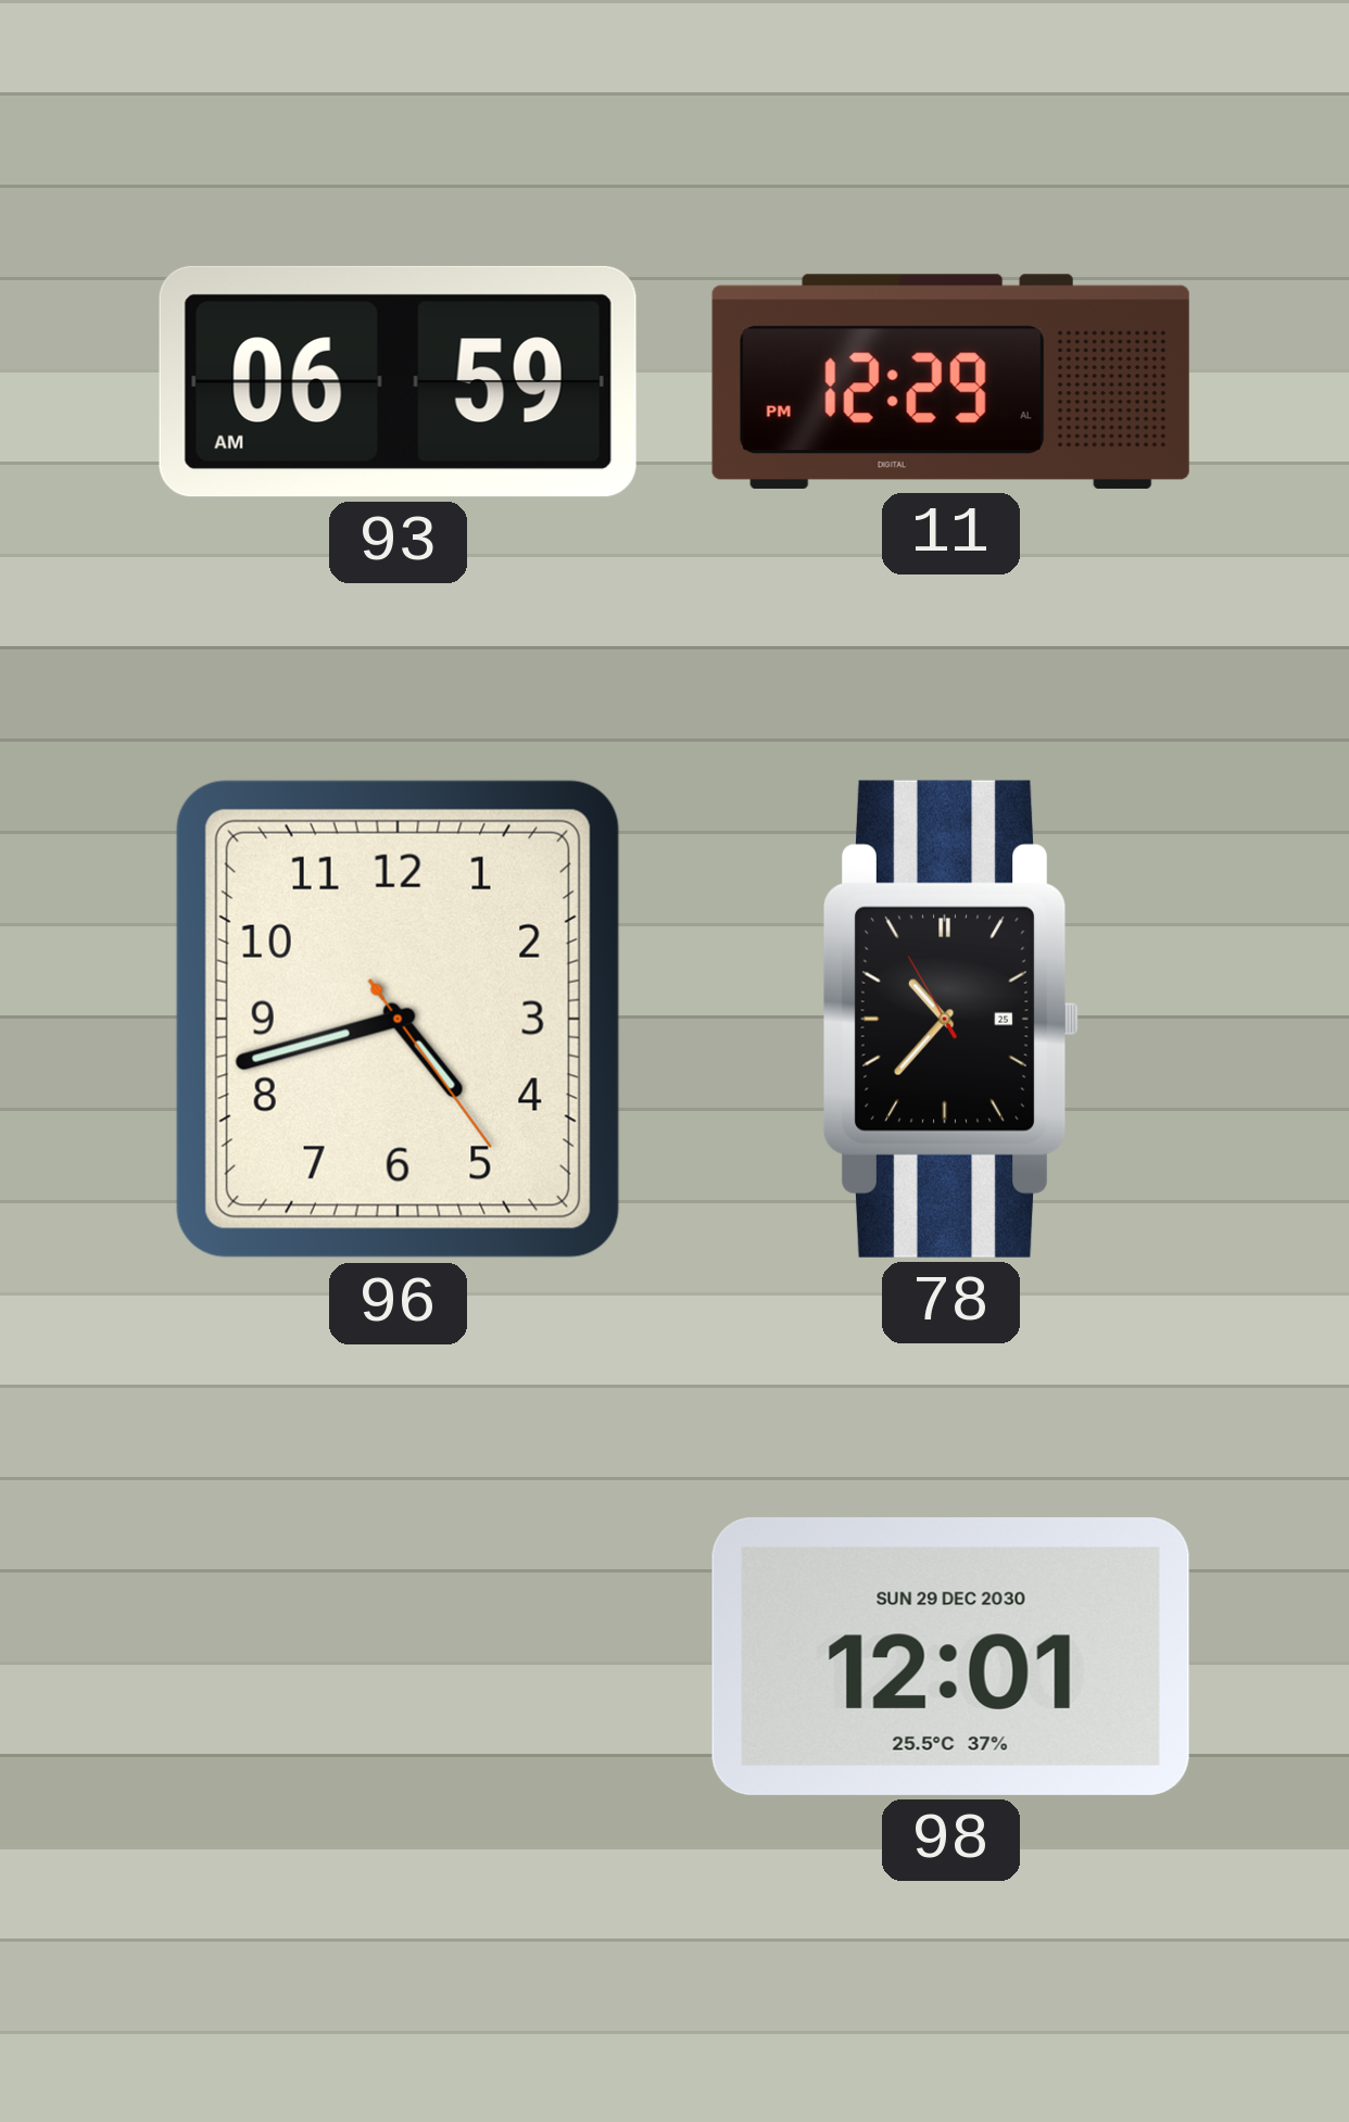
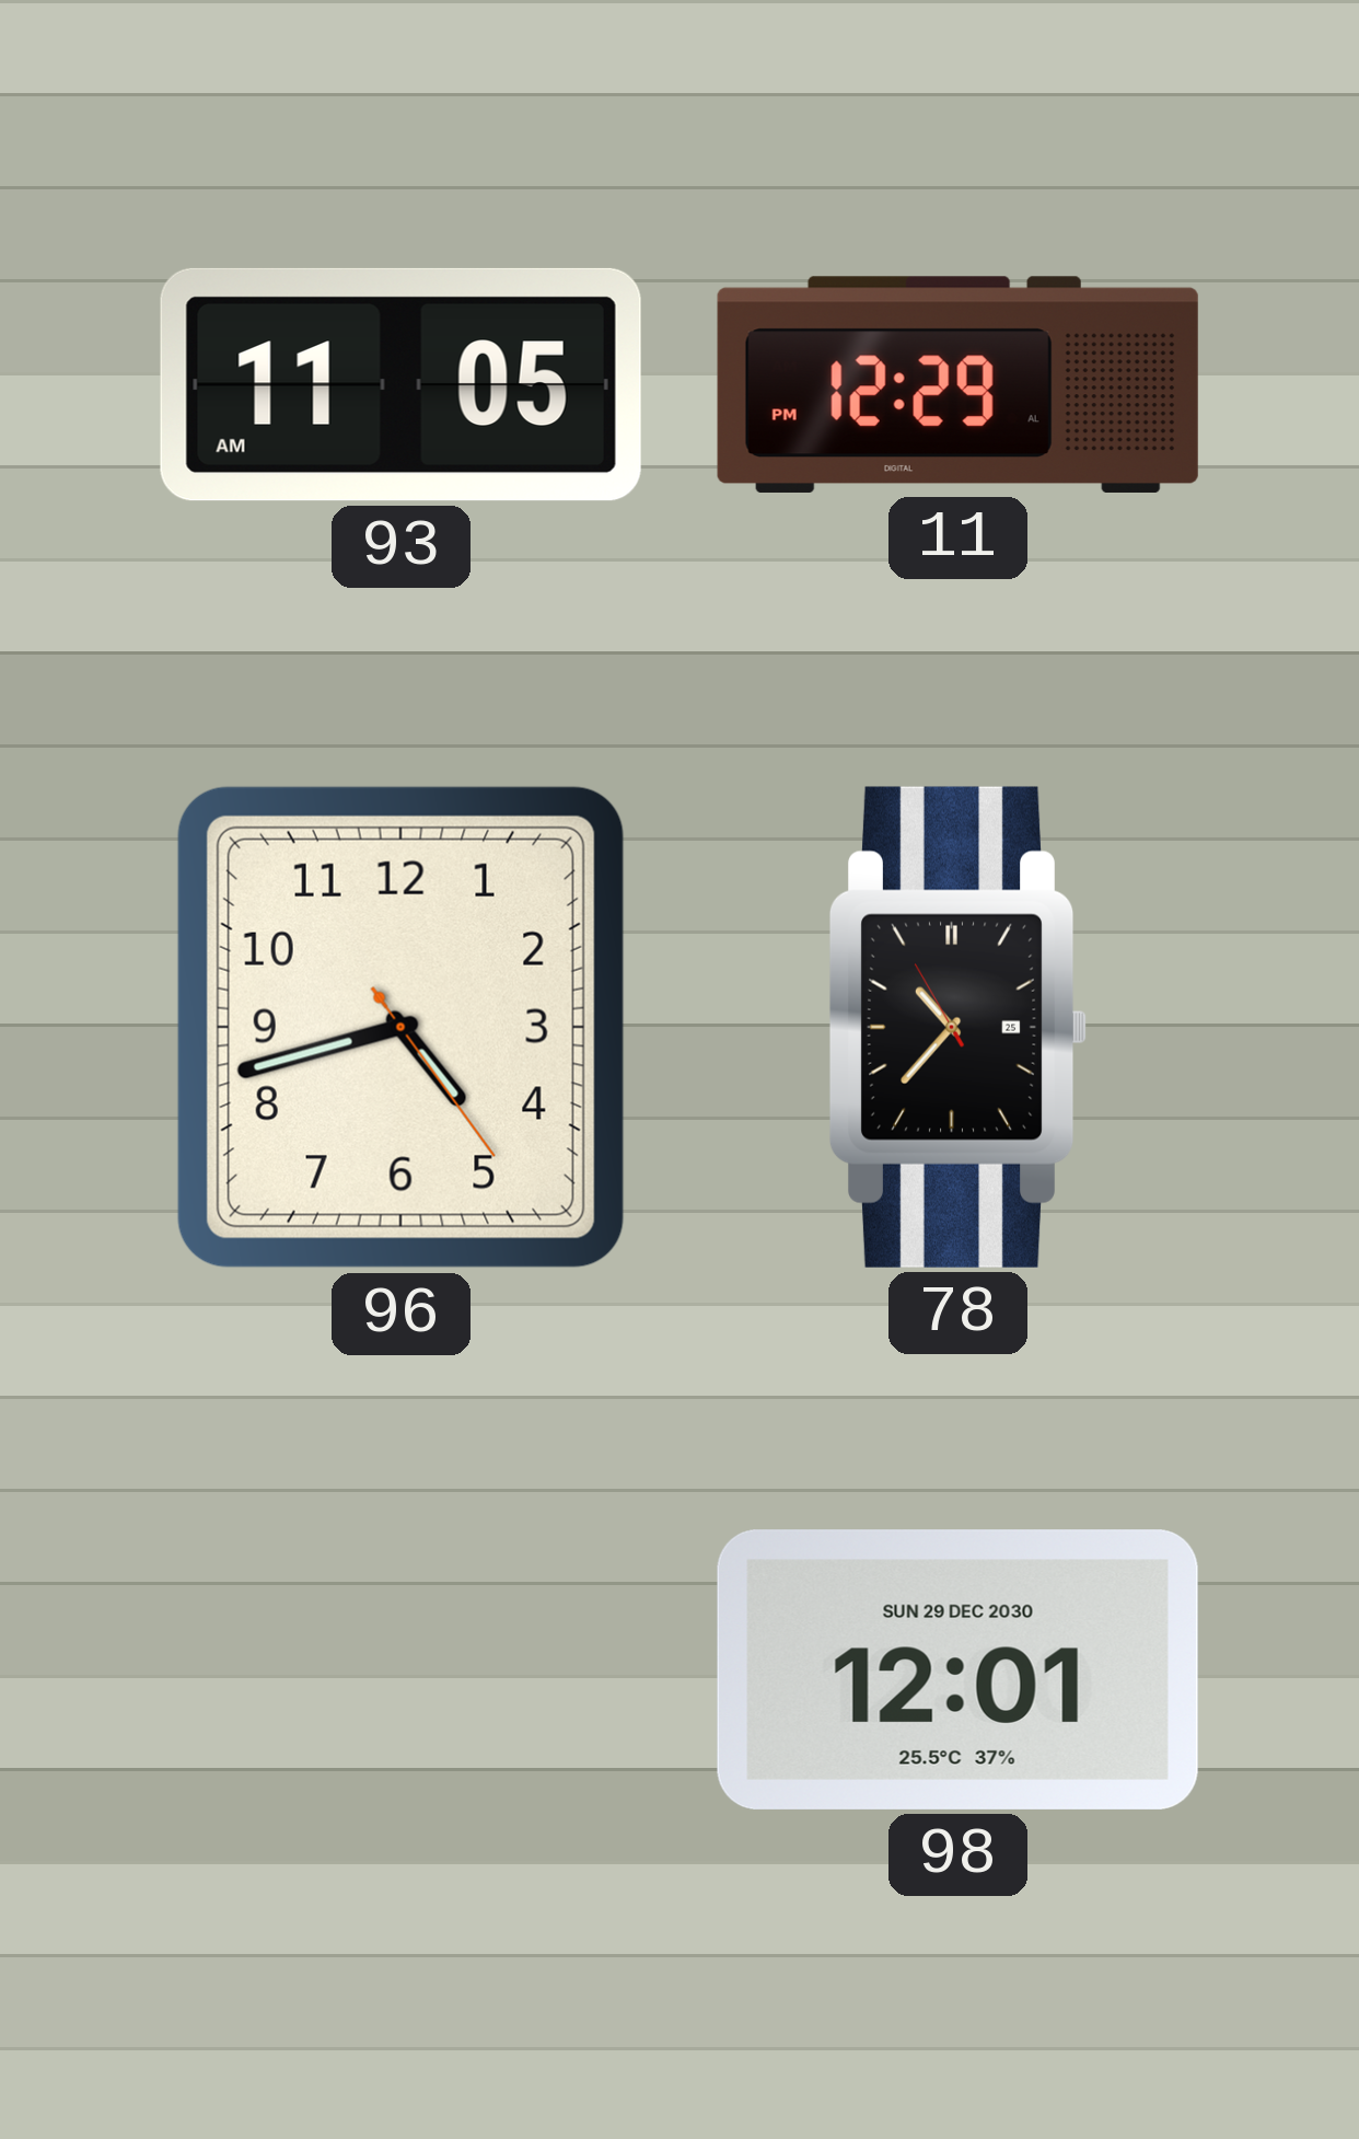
93: 06:59 -> 11:05
